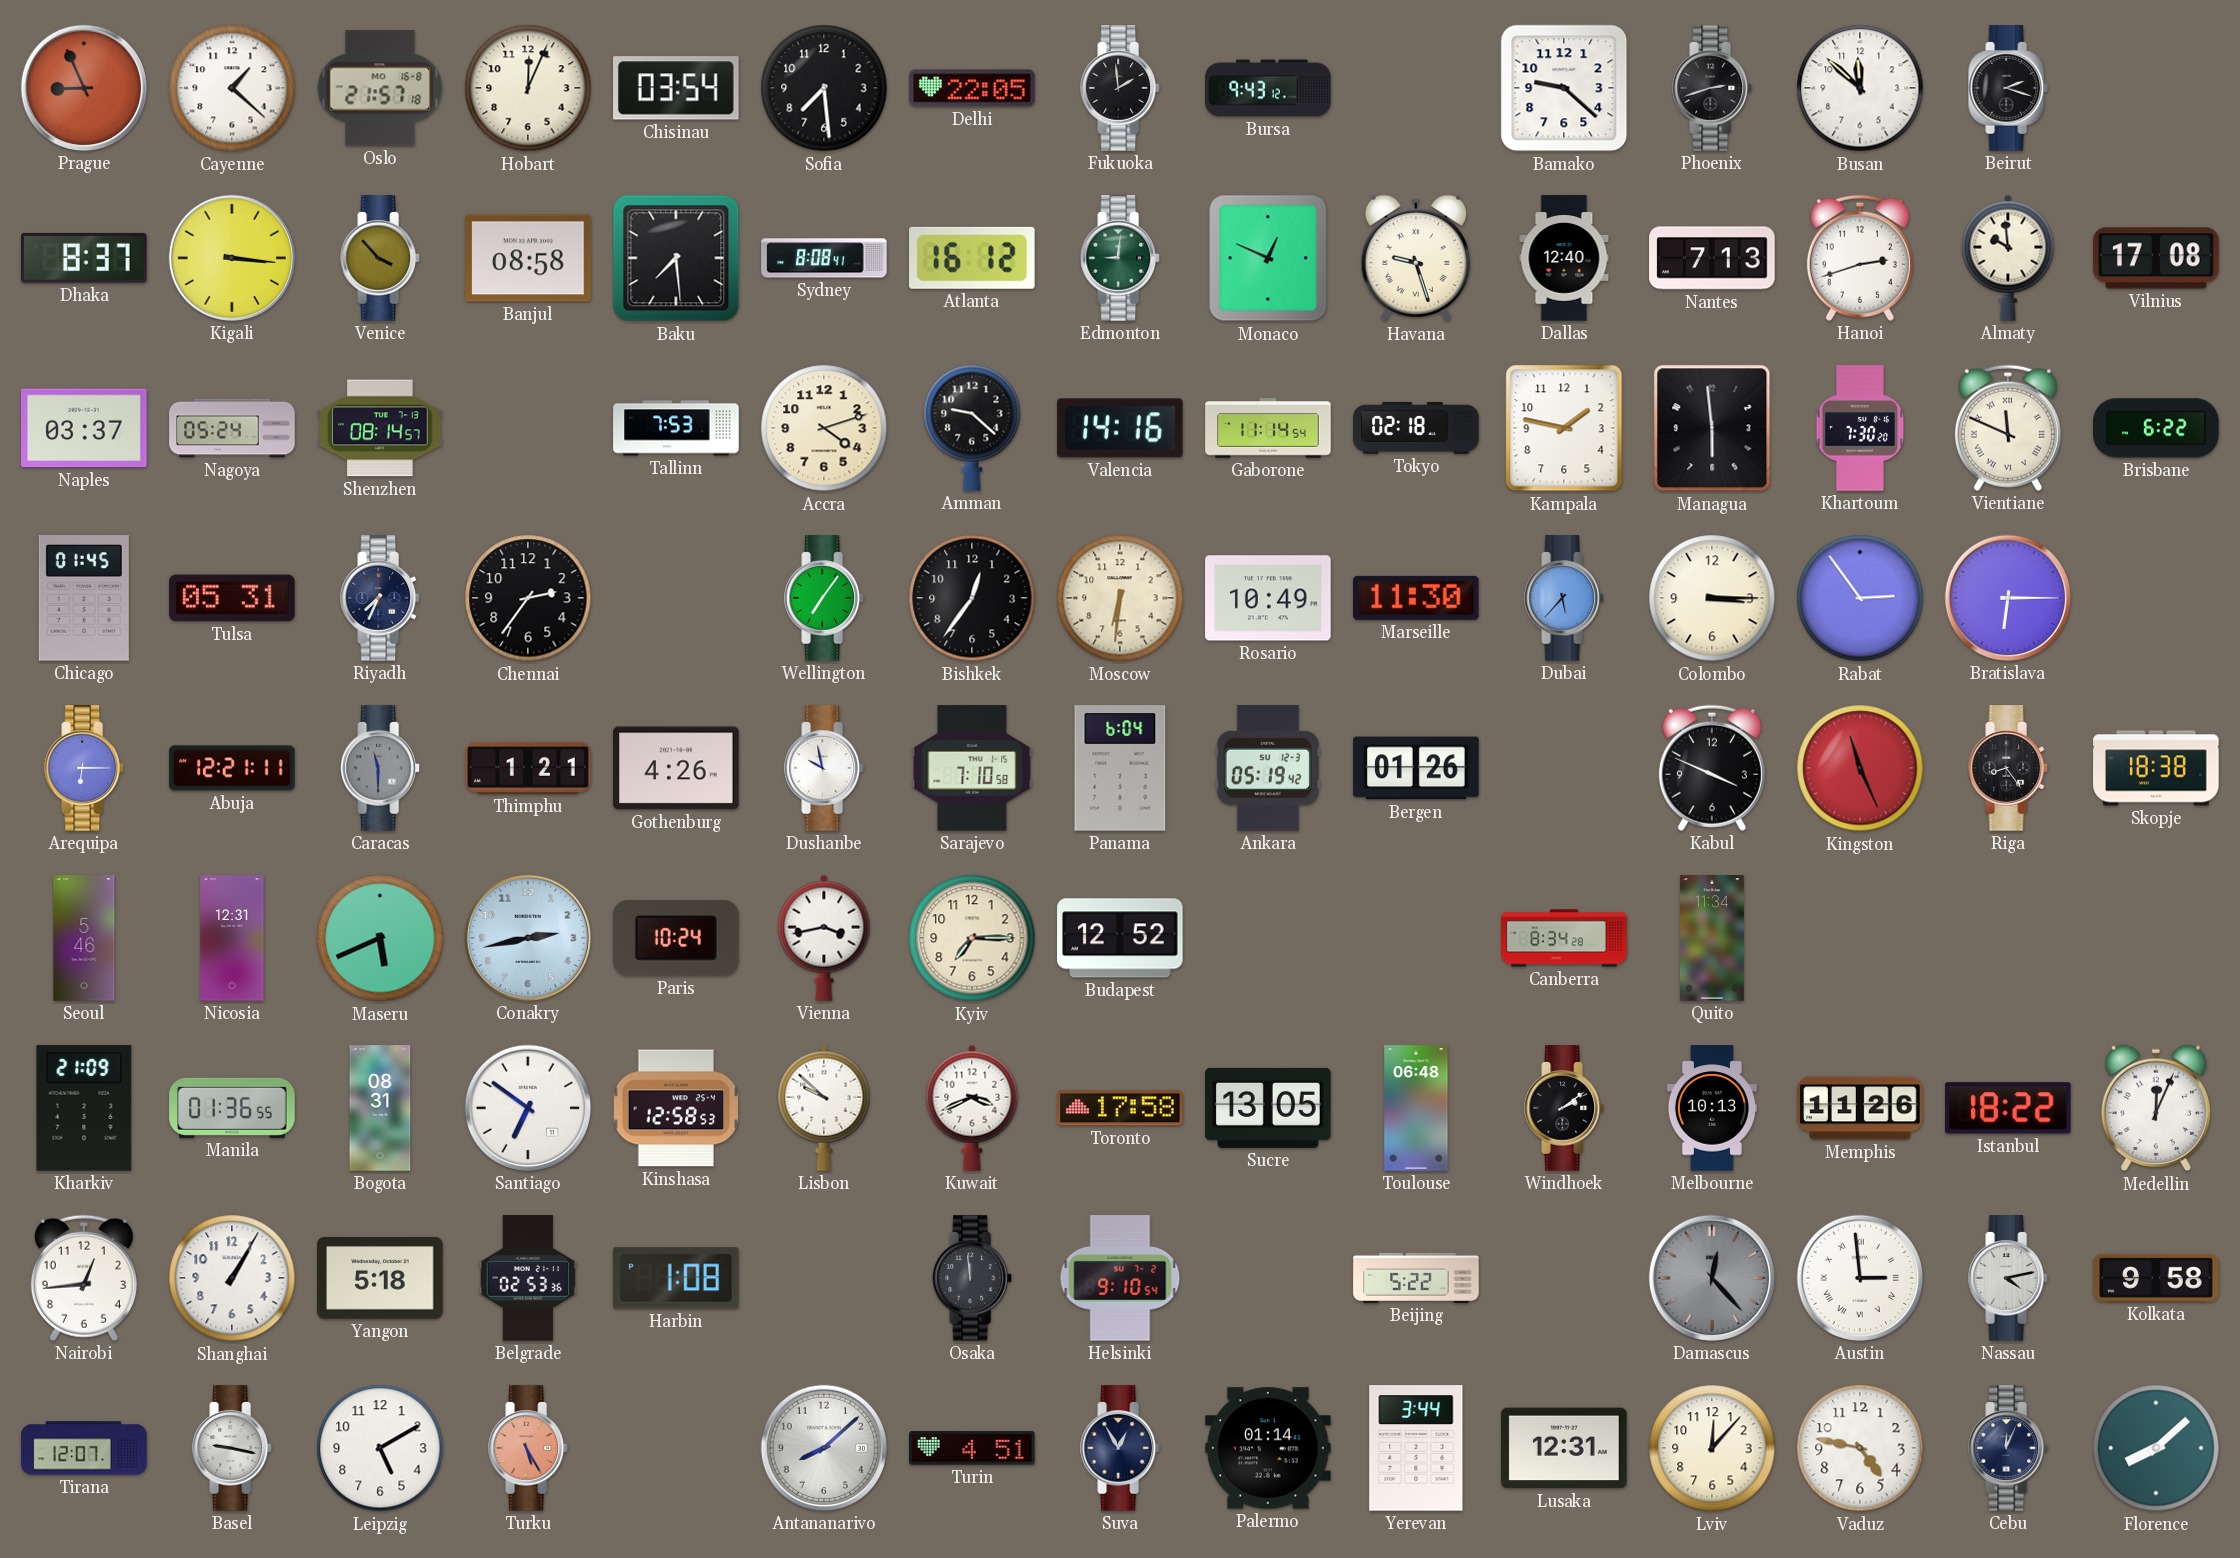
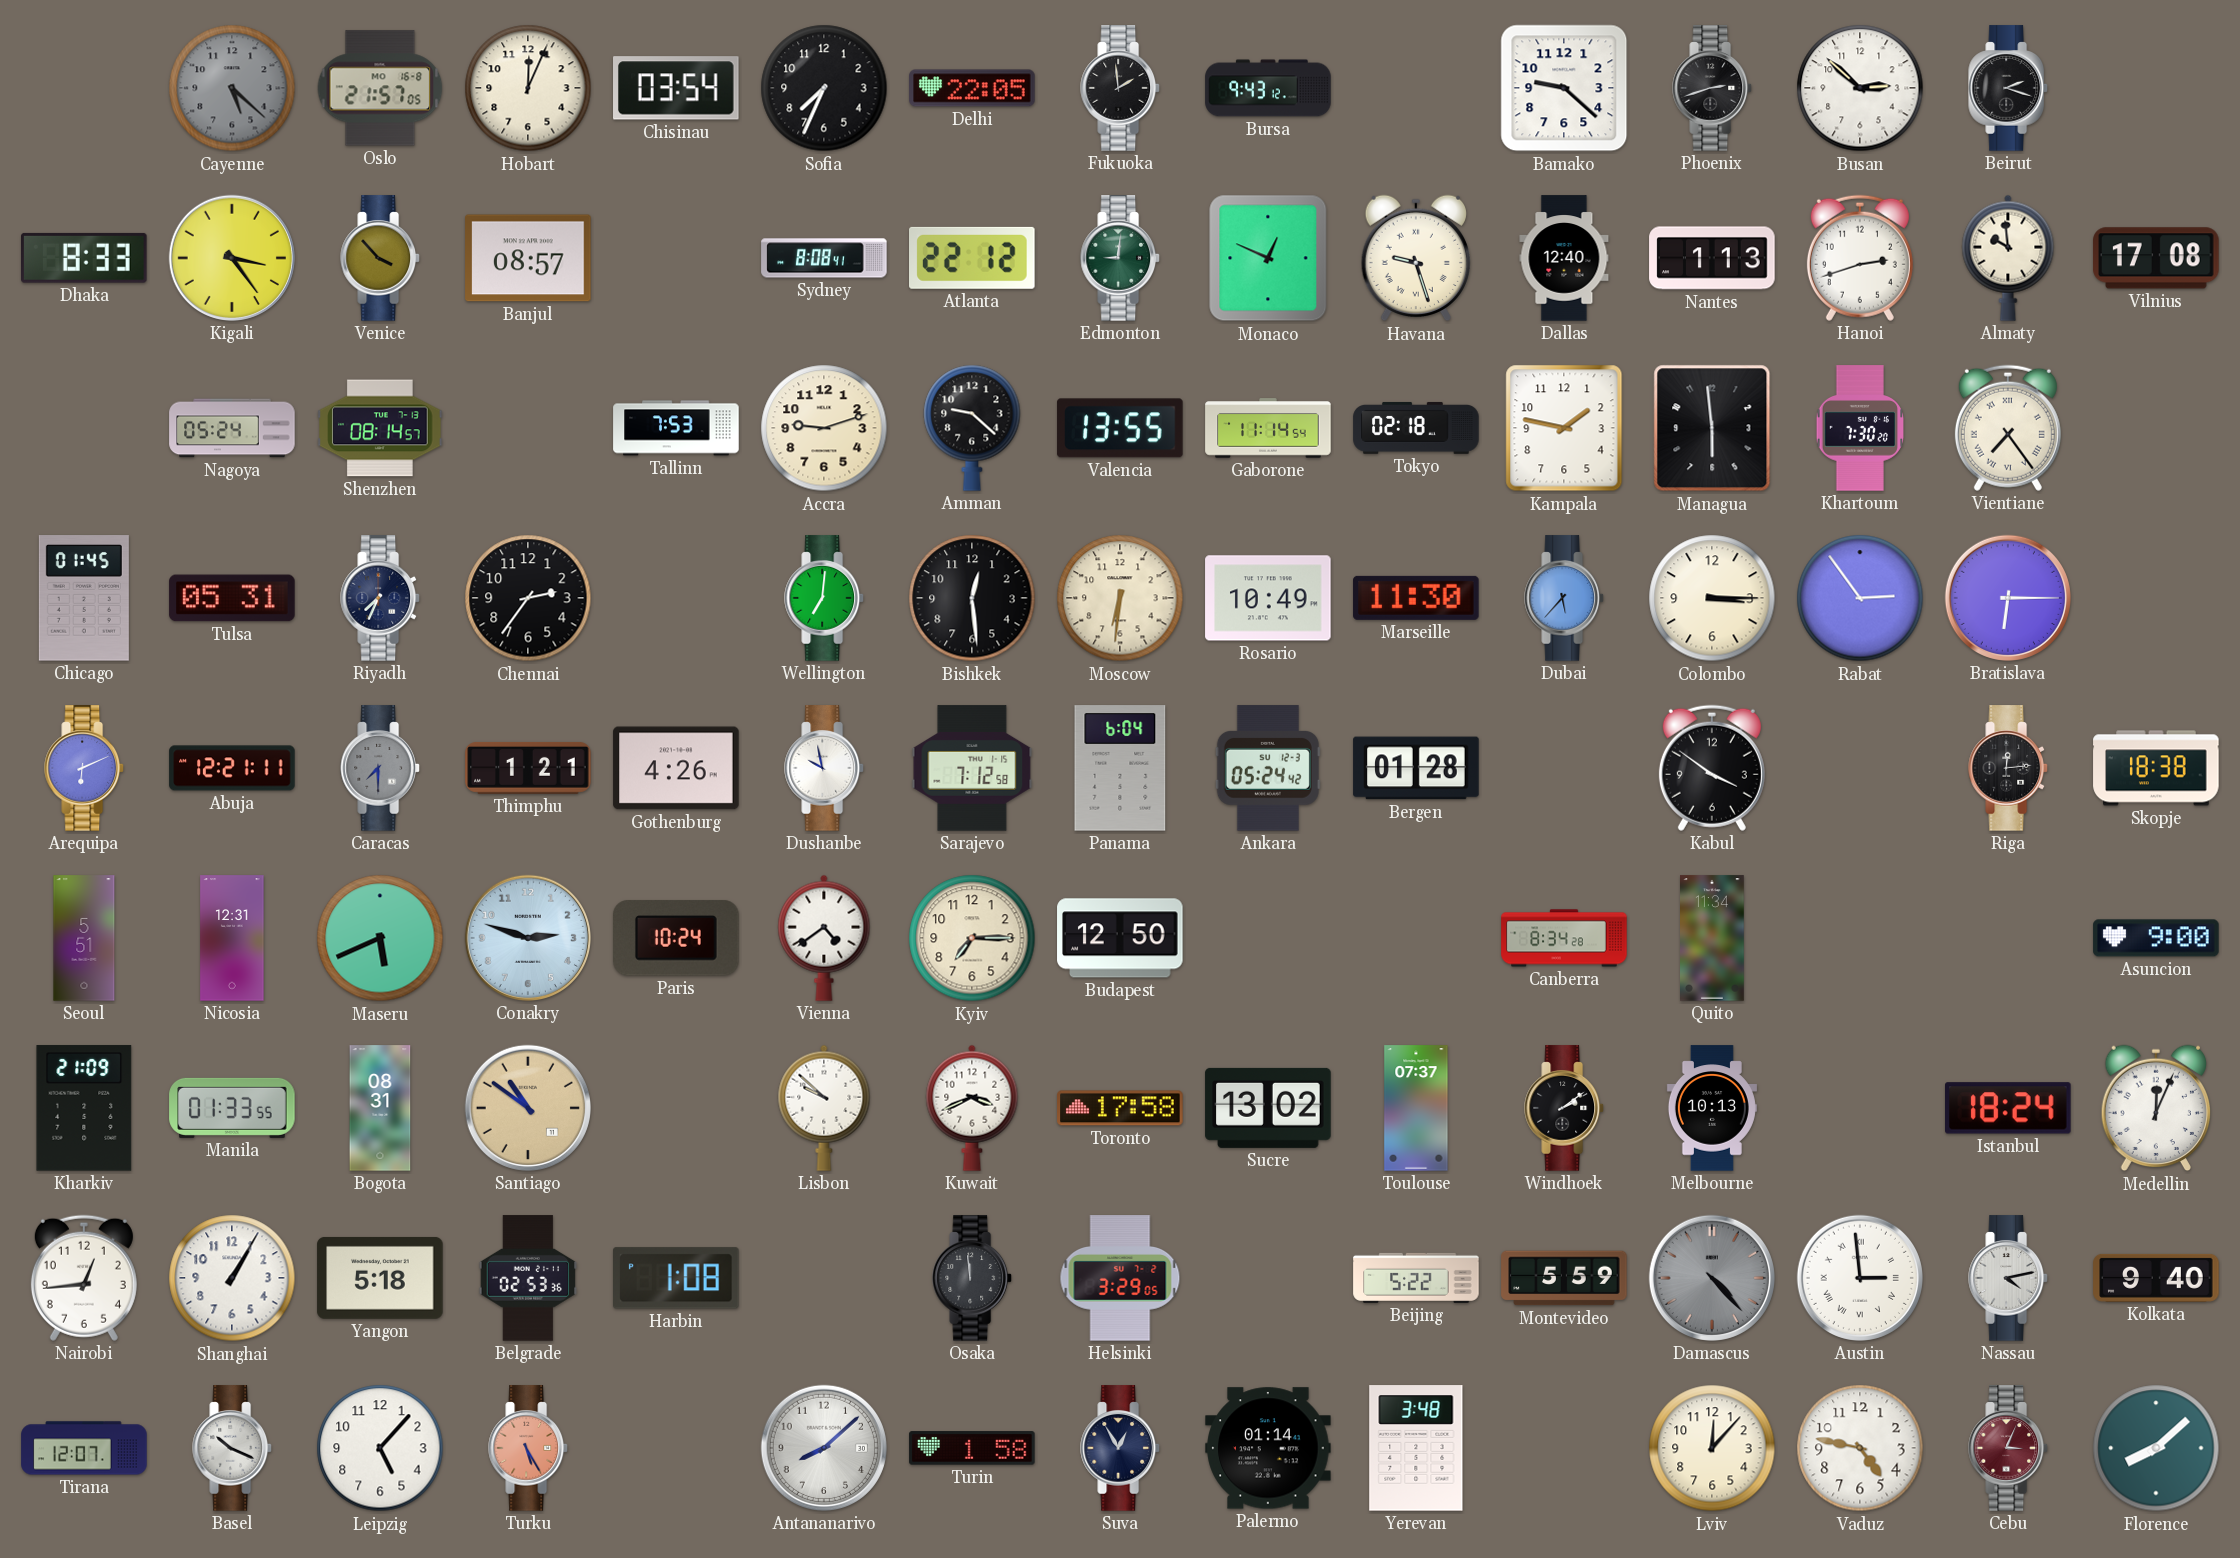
Prague: 8:56 -> none
Cayenne: 1:22 -> 5:22
Cayenne dial: white -> grey
Oslo: 21:57:18 -> 21:57:05
Sofia: 7:29 -> 7:34
Busan: 11:52 -> 2:52
Dhaka: 8:37 -> 8:33
Kigali: 3:16 -> 3:24
Banjul: 08:58 -> 08:57
Baku: 7:29 -> none
Atlanta: 16:12 -> 22:12
Nantes: 7:13 -> 1:13
Naples: 03:37 -> none
Accra: 4:12 -> 9:12
Valencia: 14:16 -> 13:55
Vientiane: 11:49 -> 7:24
Brisbane: 6:22 -> none
Wellington: 7:06 -> 7:01
Bishkek: 12:36 -> 12:29
Arequipa: 6:15 -> 6:11
Caracas: 11:30 -> 7:30
Sarajevo: 7:10 -> 7:12
Ankara: 05:19 -> 05:24
Bergen: 01:26 -> 01:28
Kabul: 3:49 -> 3:51
Kingston: 11:26 -> none
Riga: 8:24 -> 12:14
Seoul: 5:46 -> 5:51
Conakry: 2:43 -> 2:48
Vienna: 3:43 -> 4:39
Budapest: 12:52 -> 12:50
Asuncion: none -> 9:00
Manila: 01:36 -> 01:33
Santiago: 6:51 -> 10:51
Santiago dial: white -> champagne
Kinshasa: 12:58 -> none
Sucre: 13:05 -> 13:02
Toulouse: 06:48 -> 07:37
Memphis: 11:26 -> none
Istanbul: 18:22 -> 18:24
Helsinki: 9:10 -> 3:29
Montevideo: none -> 5:59
Damascus: 12:23 -> 4:23
Kolkata: 9:58 -> 9:40
Basel: 9:17 -> 10:19
Leipzig: 5:10 -> 5:07
Turin: 4:51 -> 1:58
Yerevan: 3:44 -> 3:48
Lusaka: 12:31 -> none
Cebu: 12:04 -> 3:04
Cebu dial: navy -> burgundy
